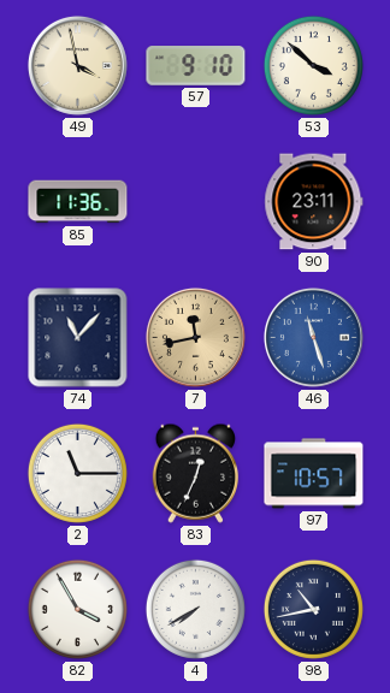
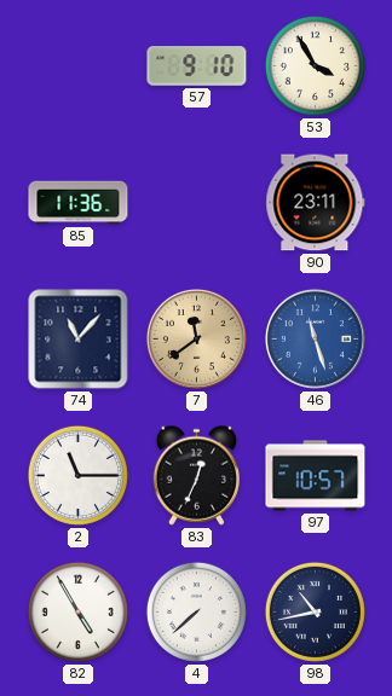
49: 3:58 -> none
53: 3:52 -> 3:55
7: 11:43 -> 11:39
82: 3:55 -> 4:55
4: 7:40 -> 7:38
